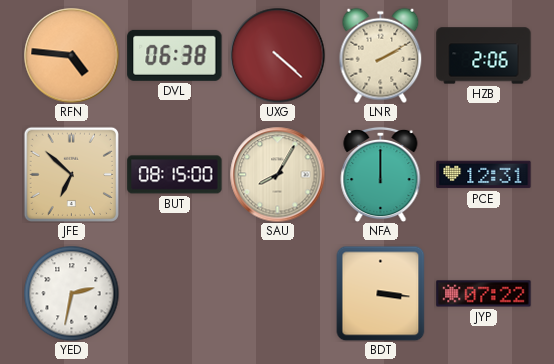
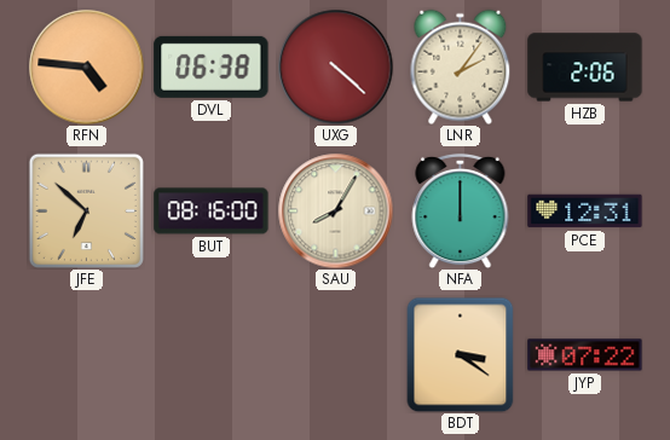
LNR: 2:10 -> 2:06
BUT: 08:15 -> 08:16
YED: 2:32 -> none
BDT: 3:16 -> 3:21
